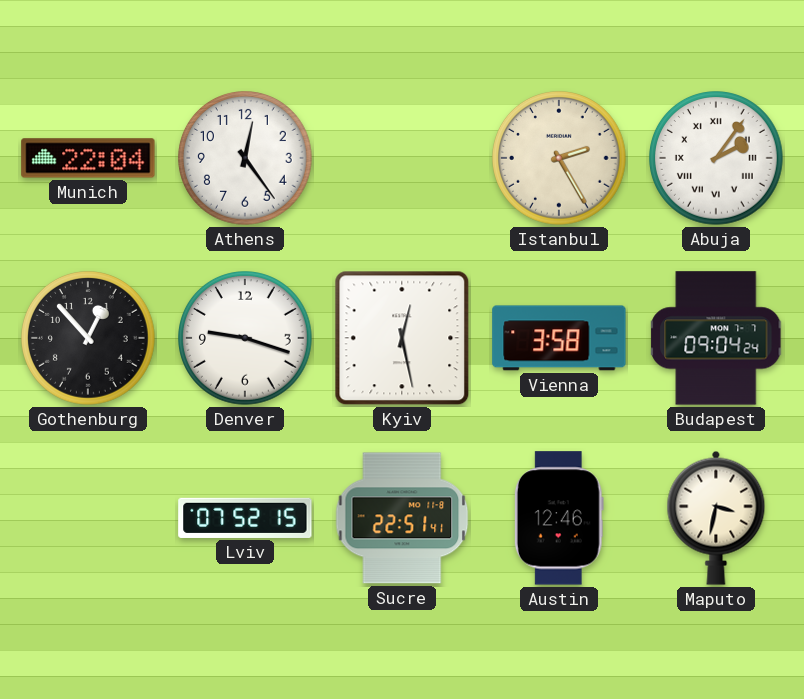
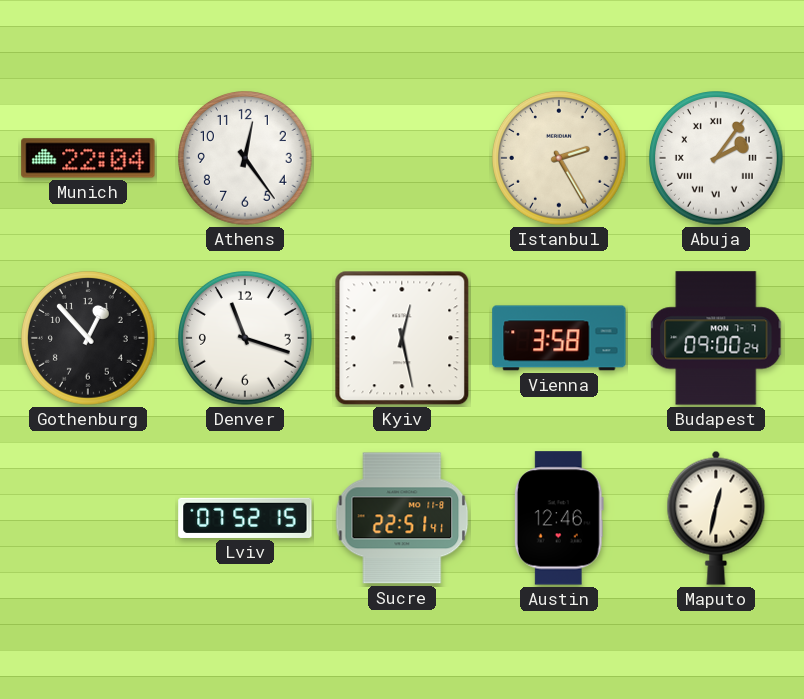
Denver: 9:18 -> 11:18
Budapest: 09:04 -> 09:00
Maputo: 3:32 -> 12:32
